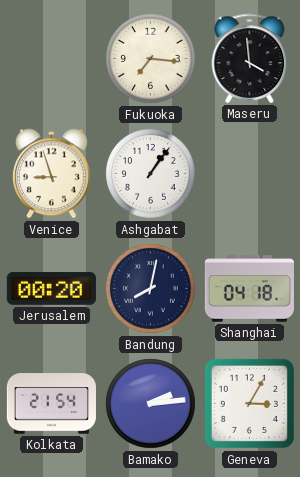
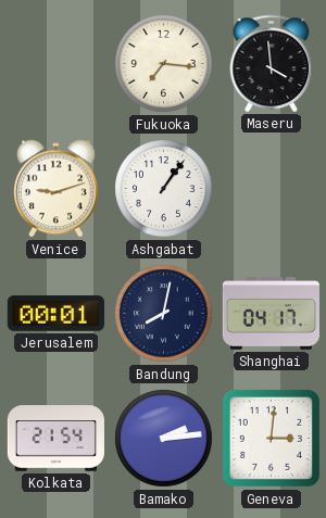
Venice: 8:57 -> 9:12
Jerusalem: 00:20 -> 00:01
Shanghai: 04:18 -> 04:17
Geneva: 3:05 -> 3:01
